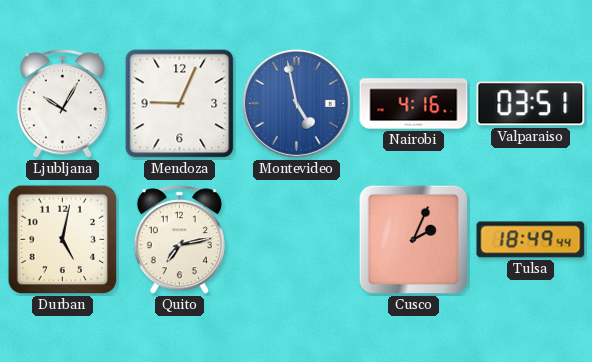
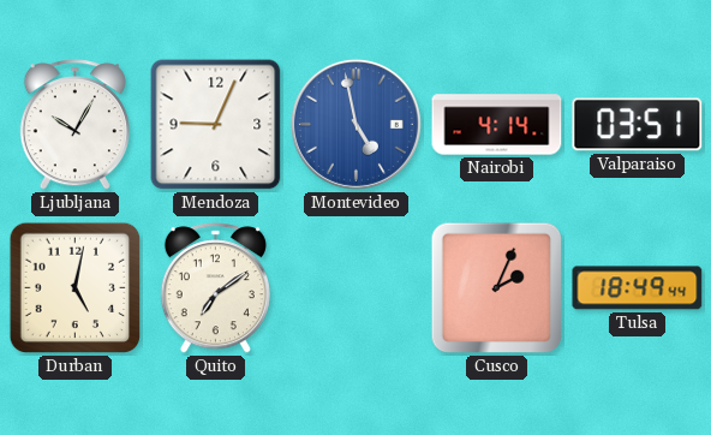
Nairobi: 4:16 -> 4:14
Quito: 7:13 -> 7:09
